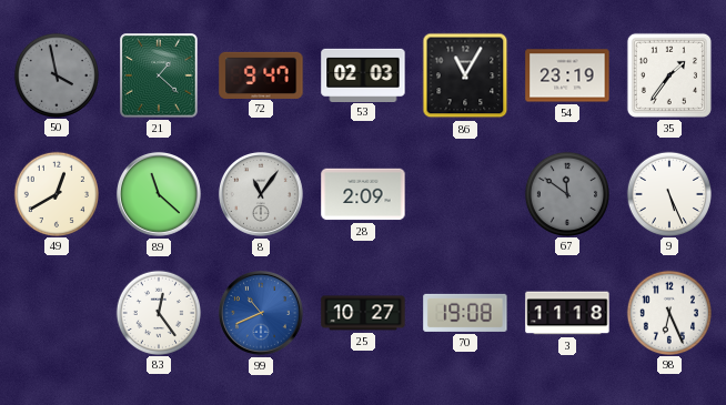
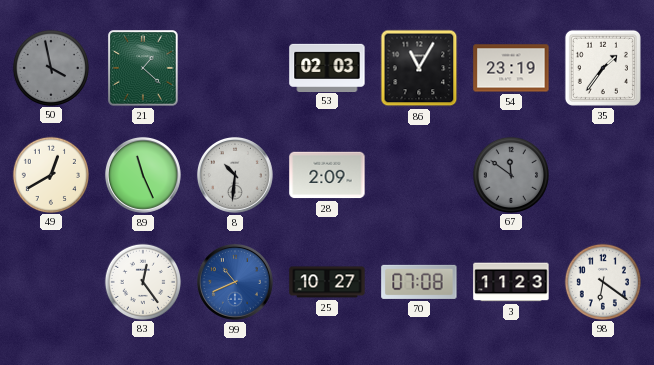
72: 9:47 -> none
89: 11:22 -> 11:26
8: 11:06 -> 10:31
9: 5:26 -> none
70: 19:08 -> 07:08
3: 11:18 -> 11:23
98: 6:26 -> 6:21
